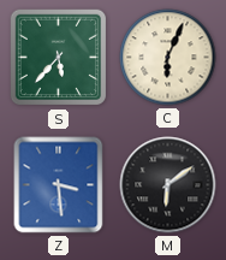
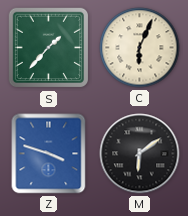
S: 5:37 -> 1:37
Z: 3:29 -> 3:48
